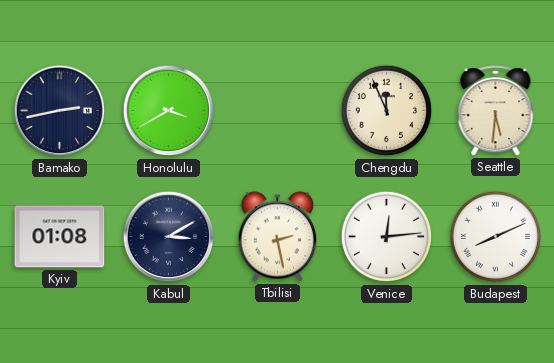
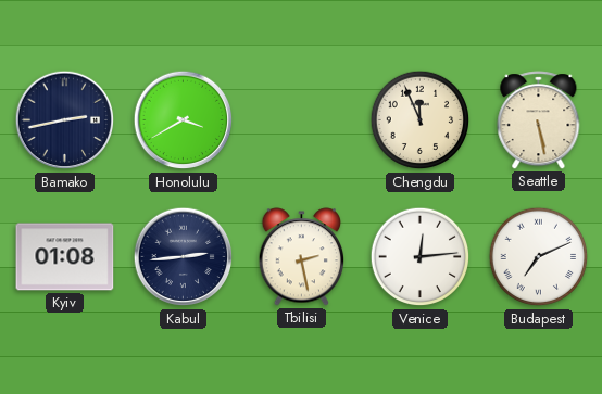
Seattle: 5:31 -> 5:28
Kabul: 3:10 -> 2:44
Budapest: 8:11 -> 7:11
